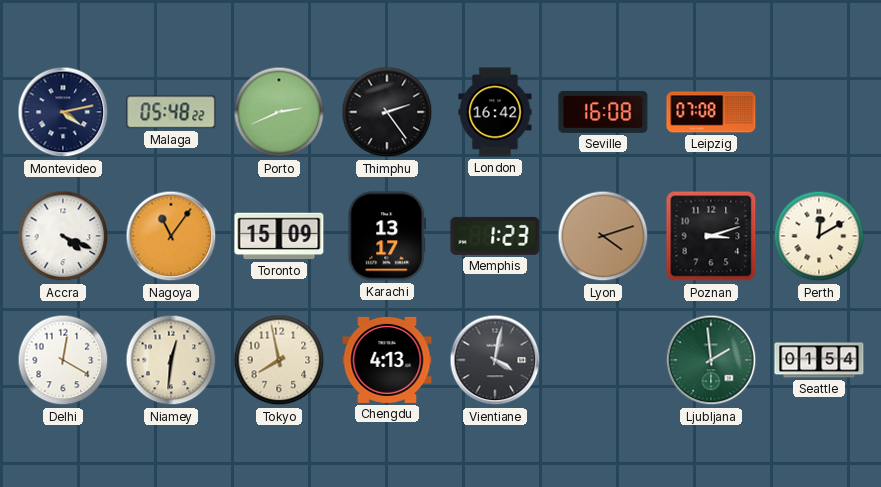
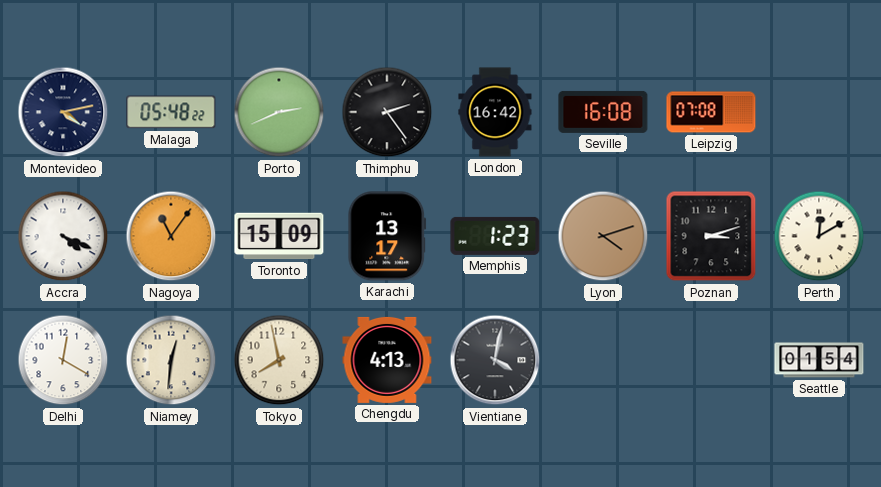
Ljubljana: 1:59 -> none
